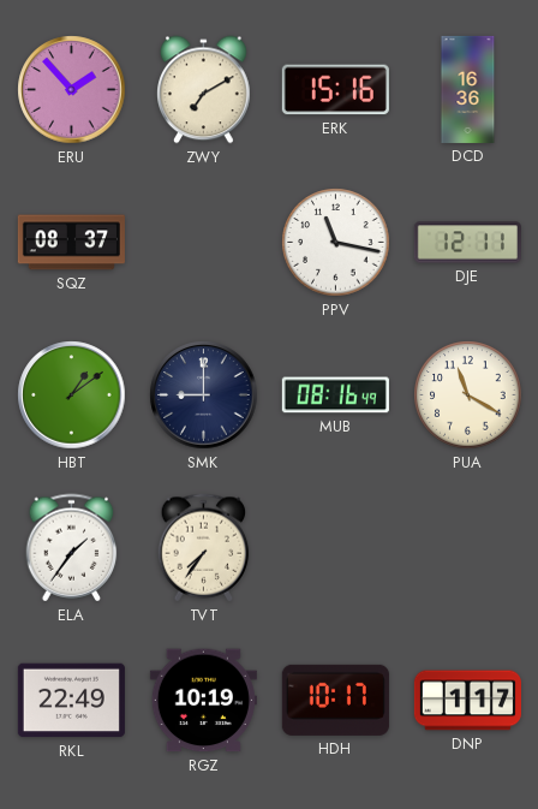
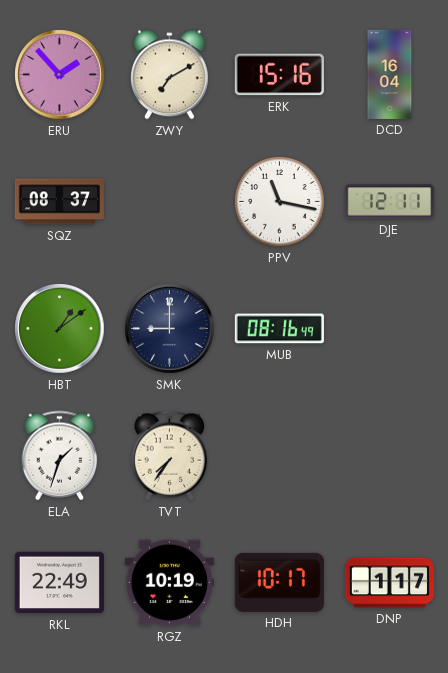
DCD: 16:36 -> 16:04
PUA: 11:20 -> none
ELA: 1:36 -> 1:33
